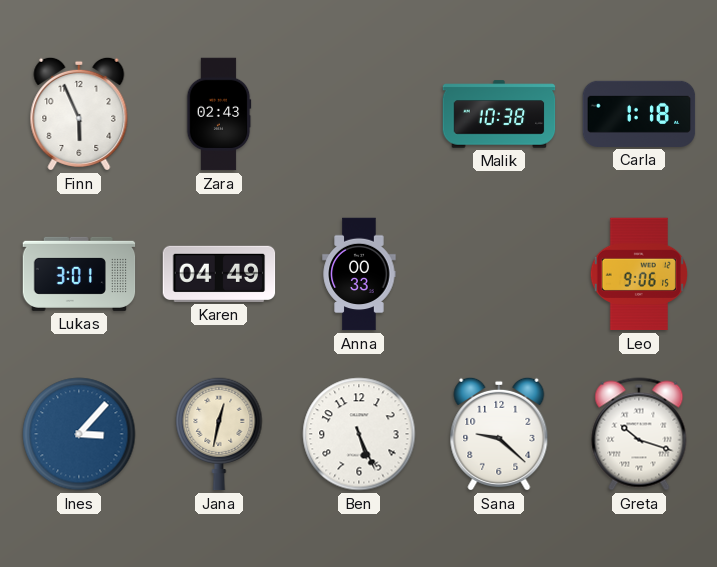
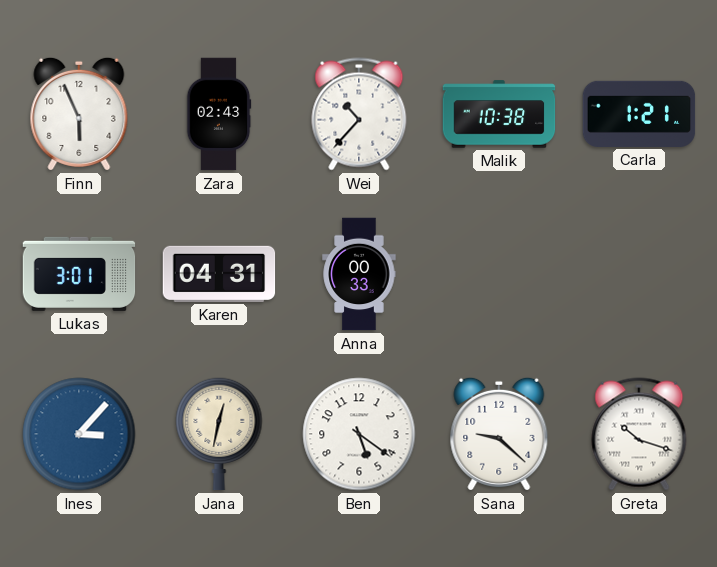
Wei: none -> 10:37
Carla: 1:18 -> 1:21
Karen: 04:49 -> 04:31
Leo: 9:06 -> none
Ben: 5:26 -> 5:21
